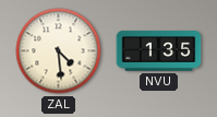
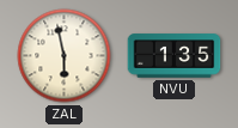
ZAL: 4:29 -> 5:58
